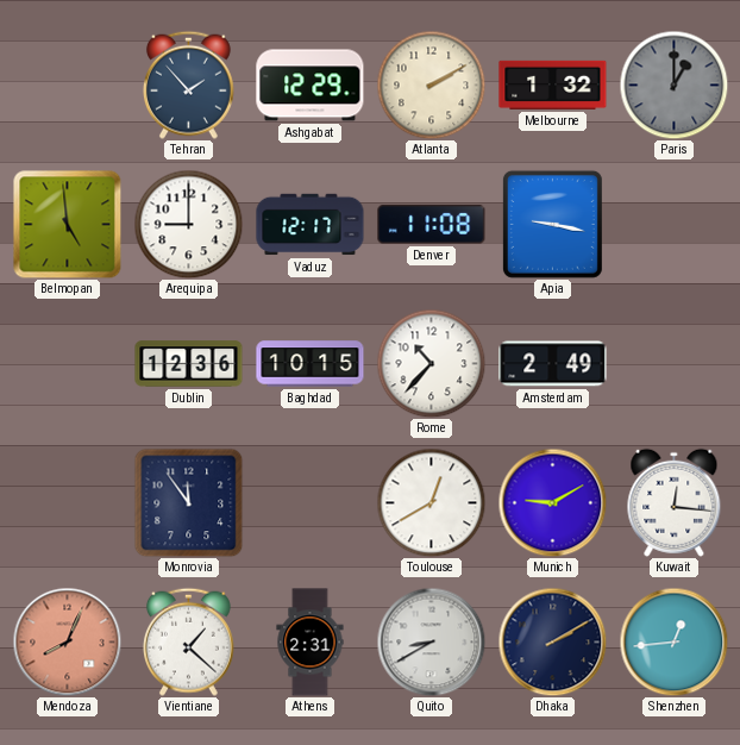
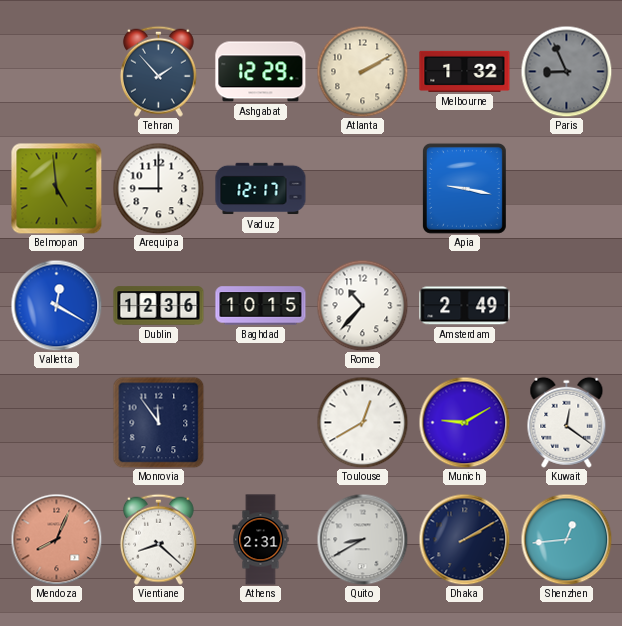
Paris: 1:00 -> 8:56
Denver: 11:08 -> none
Valletta: none -> 12:20
Kuwait: 12:16 -> 12:21
Vientiane: 1:22 -> 8:22
